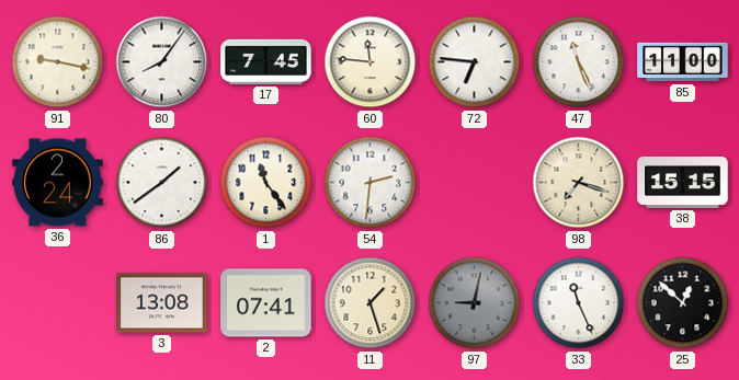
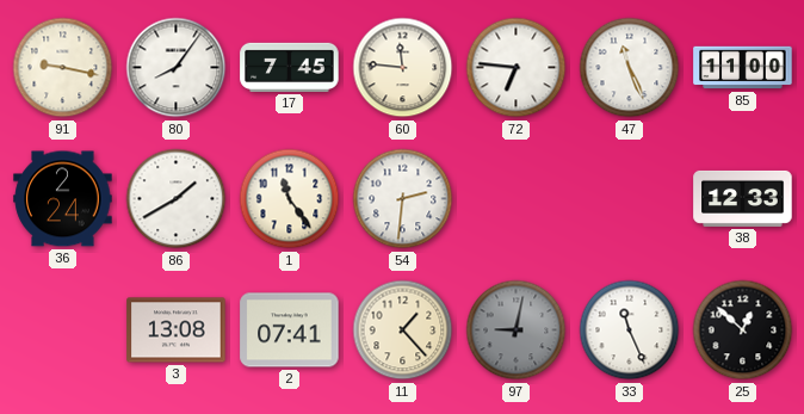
86: 1:39 -> 1:40
98: 7:18 -> none
38: 15:15 -> 12:33
11: 1:27 -> 1:23
